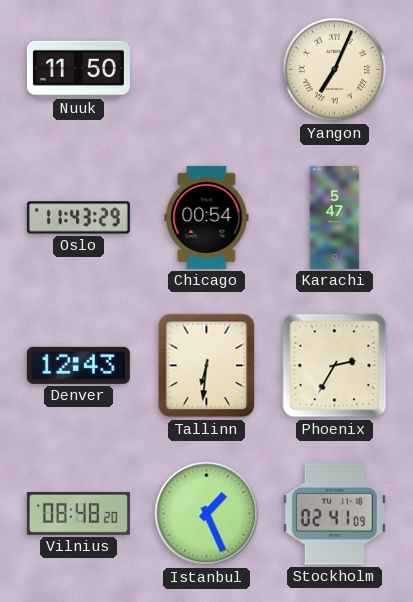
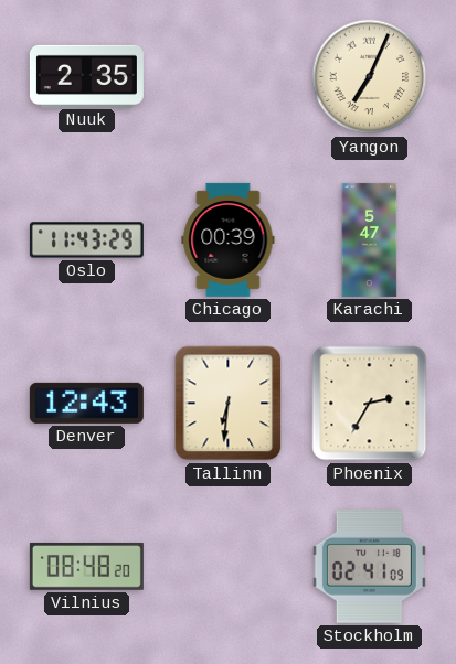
Nuuk: 11:50 -> 2:35
Chicago: 00:54 -> 00:39
Istanbul: 1:26 -> none
